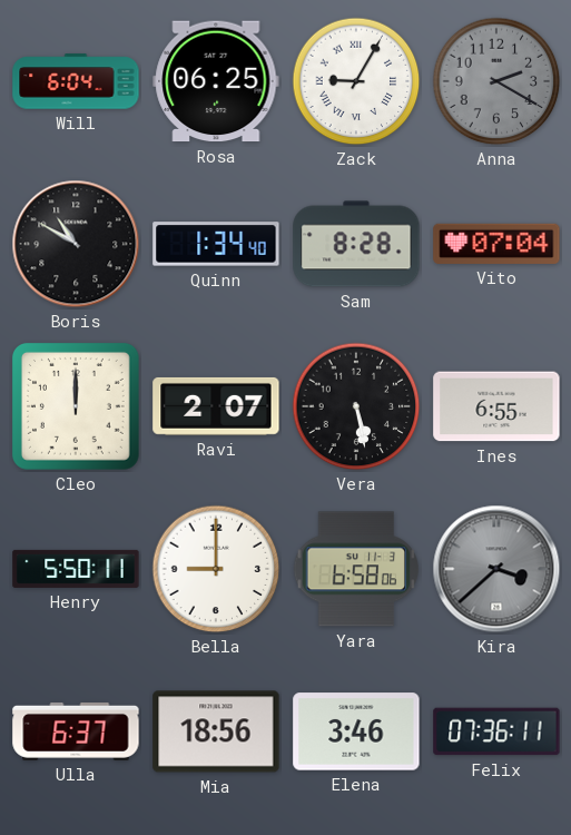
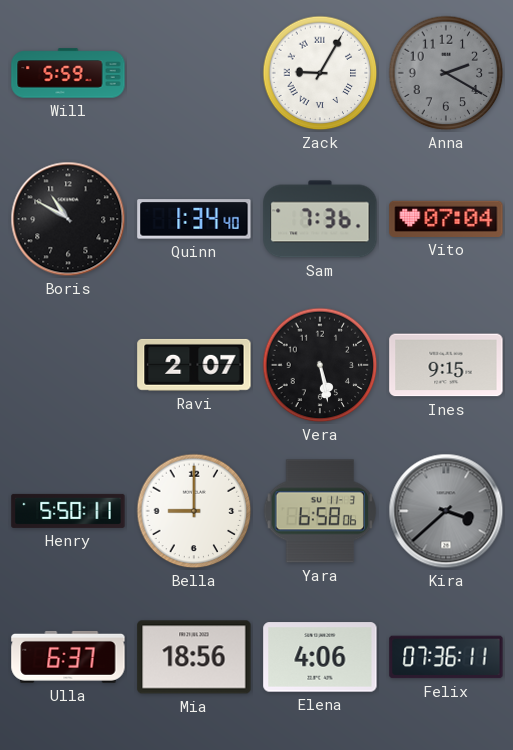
Will: 6:04 -> 5:59
Rosa: 06:25 -> none
Sam: 8:28 -> 7:36
Cleo: 12:00 -> none
Ines: 6:55 -> 9:15
Elena: 3:46 -> 4:06
